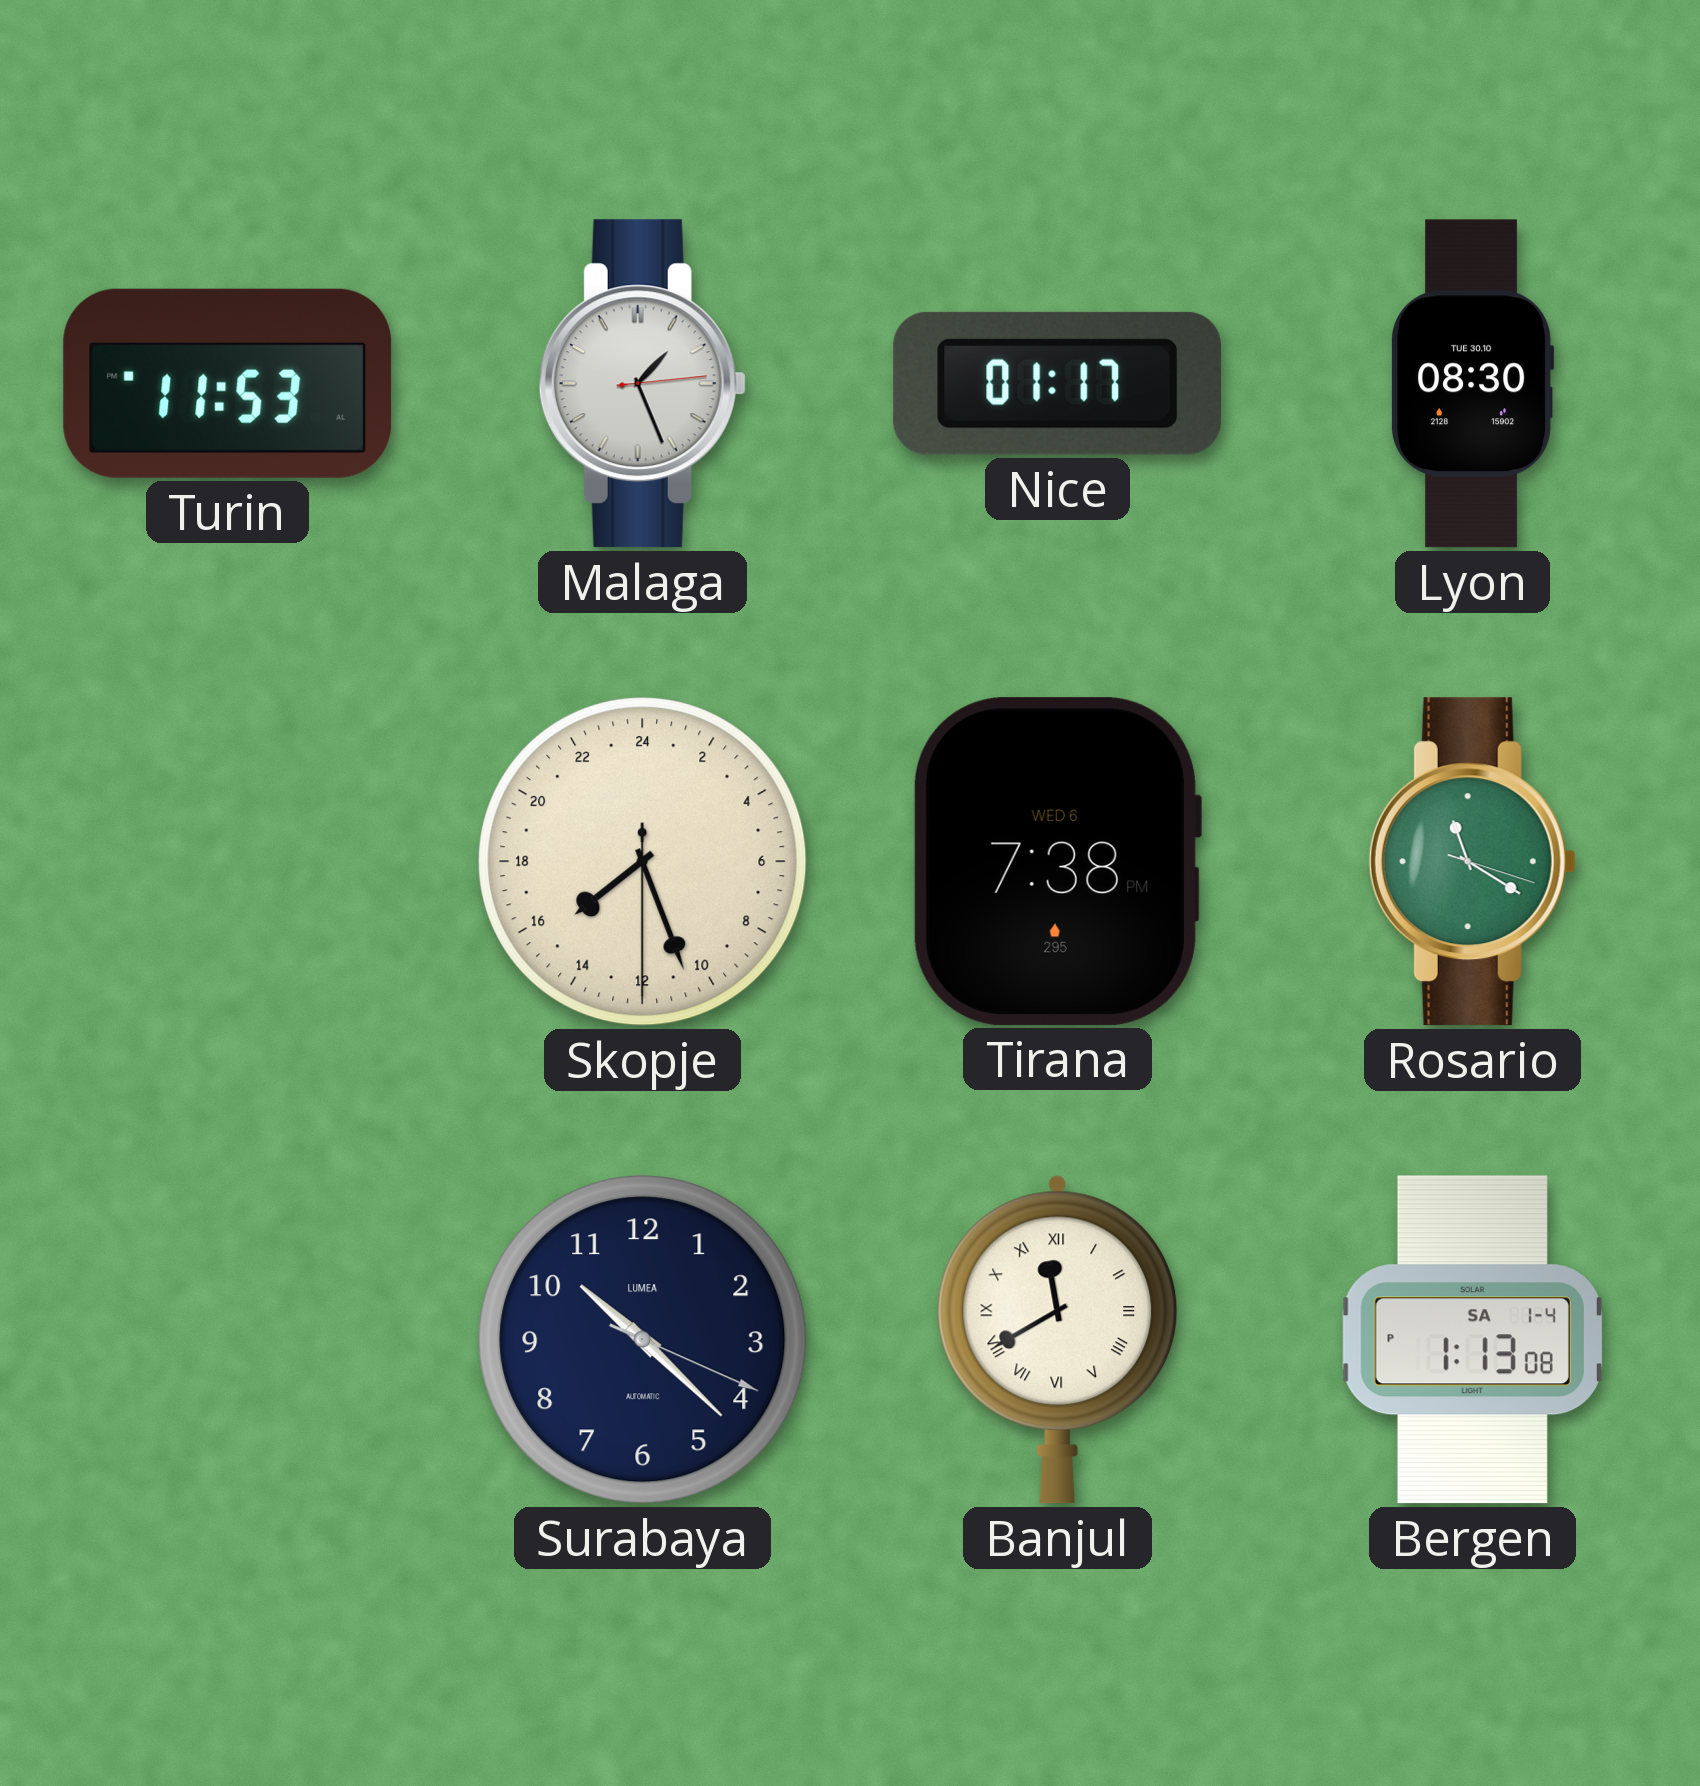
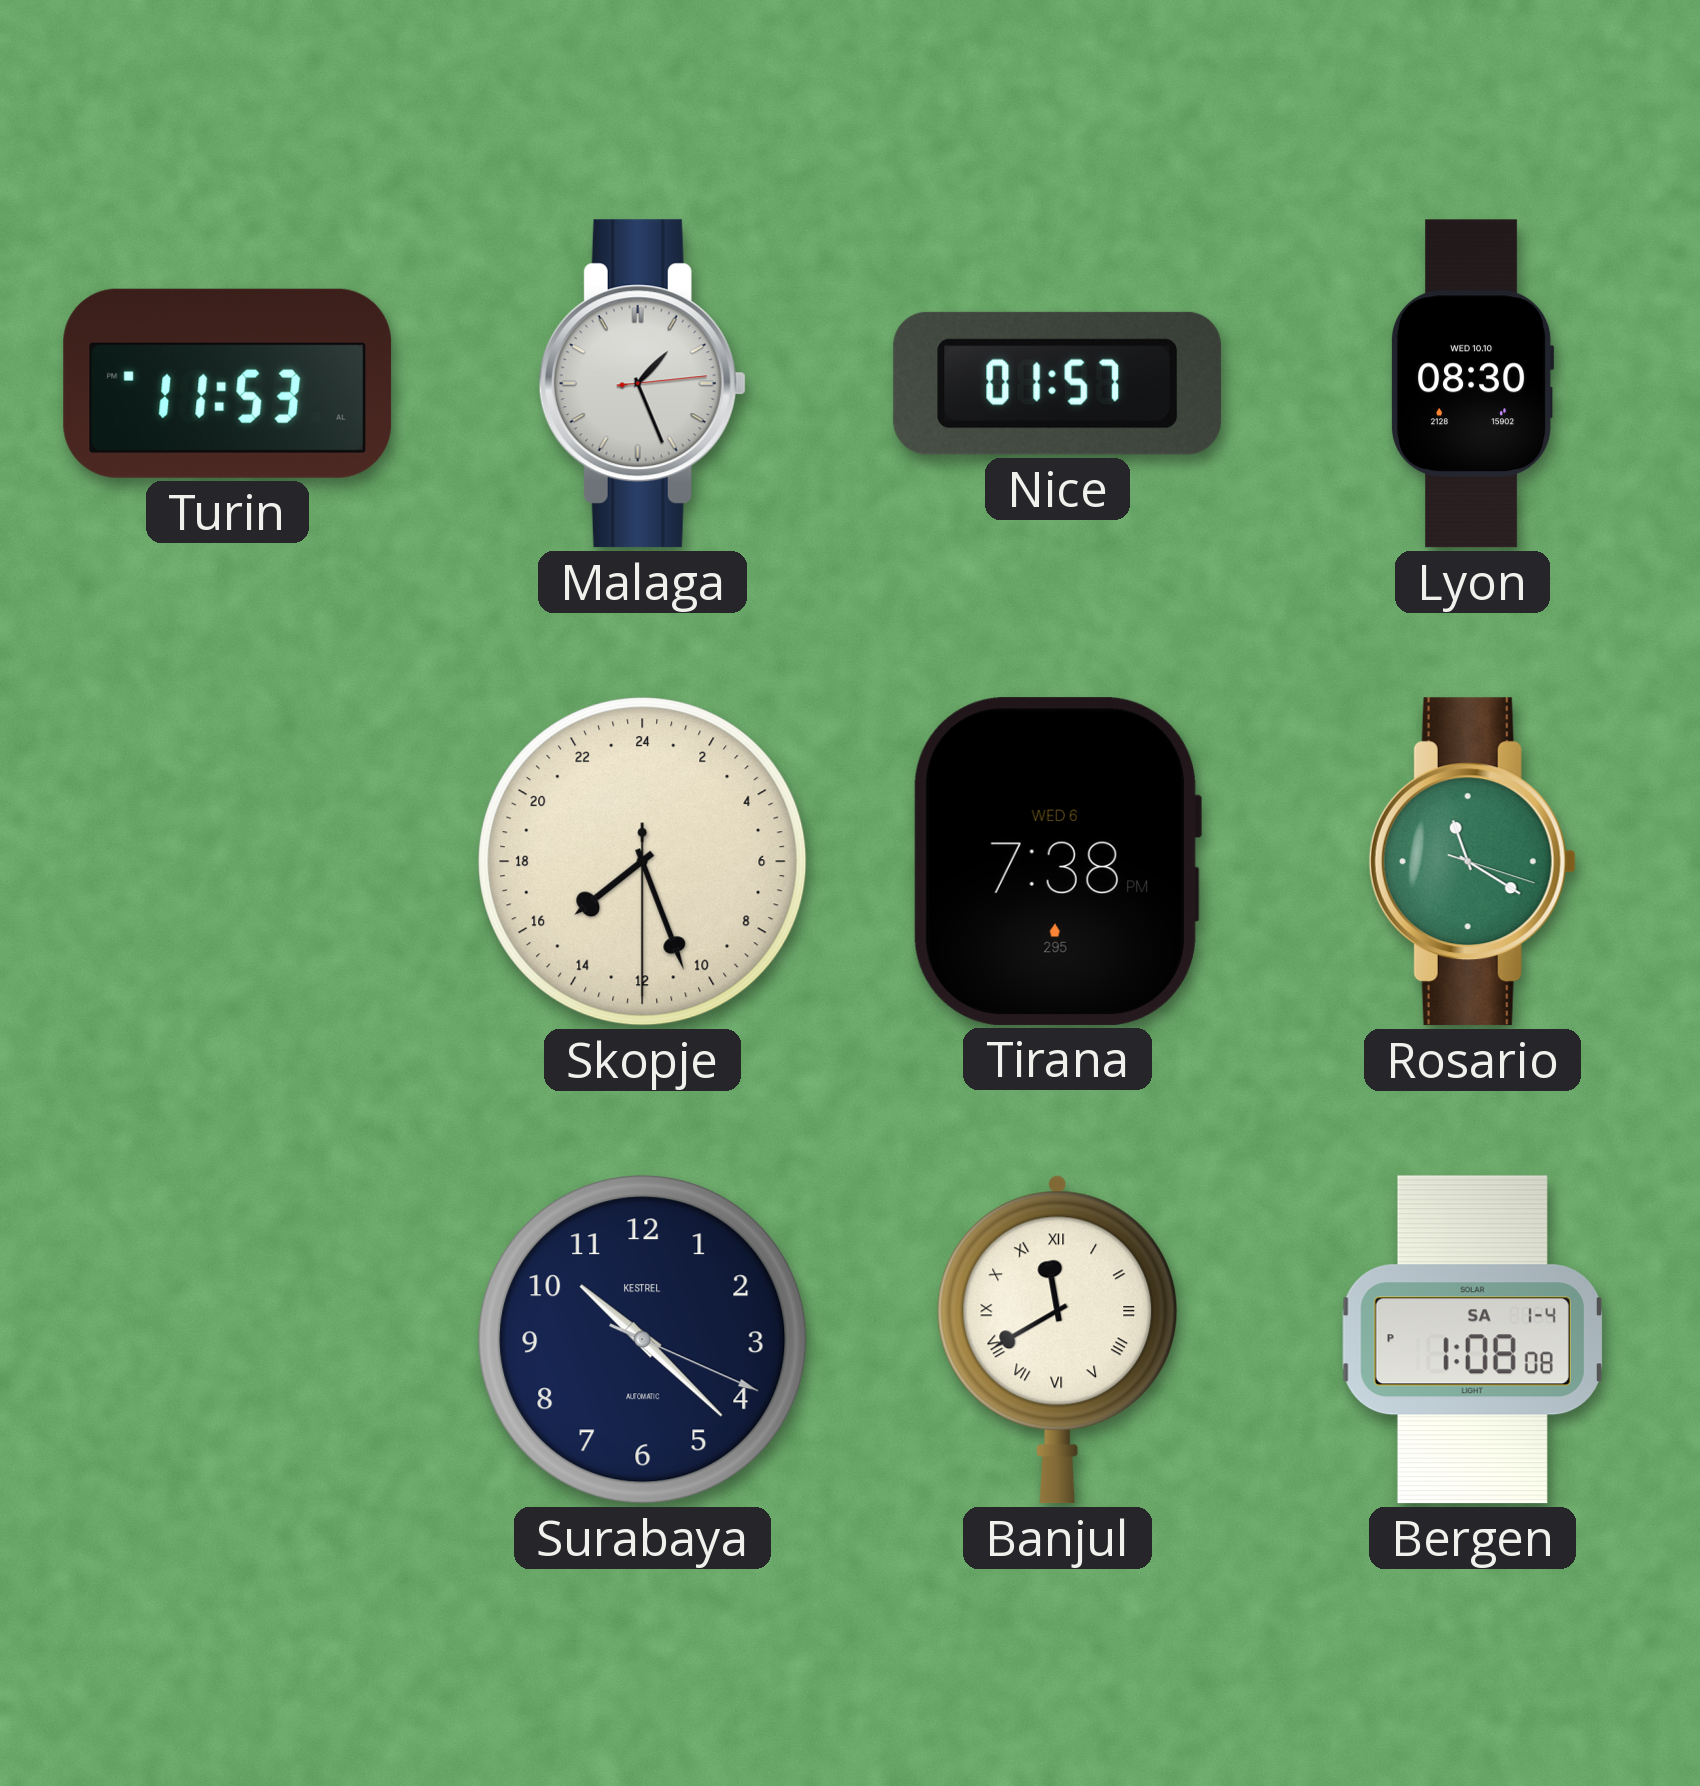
Nice: 01:17 -> 01:57
Lyon date: TUE 30.10 -> WED 10.10
Surabaya brand: LUMEA -> KESTREL
Bergen: 1:13 -> 1:08
